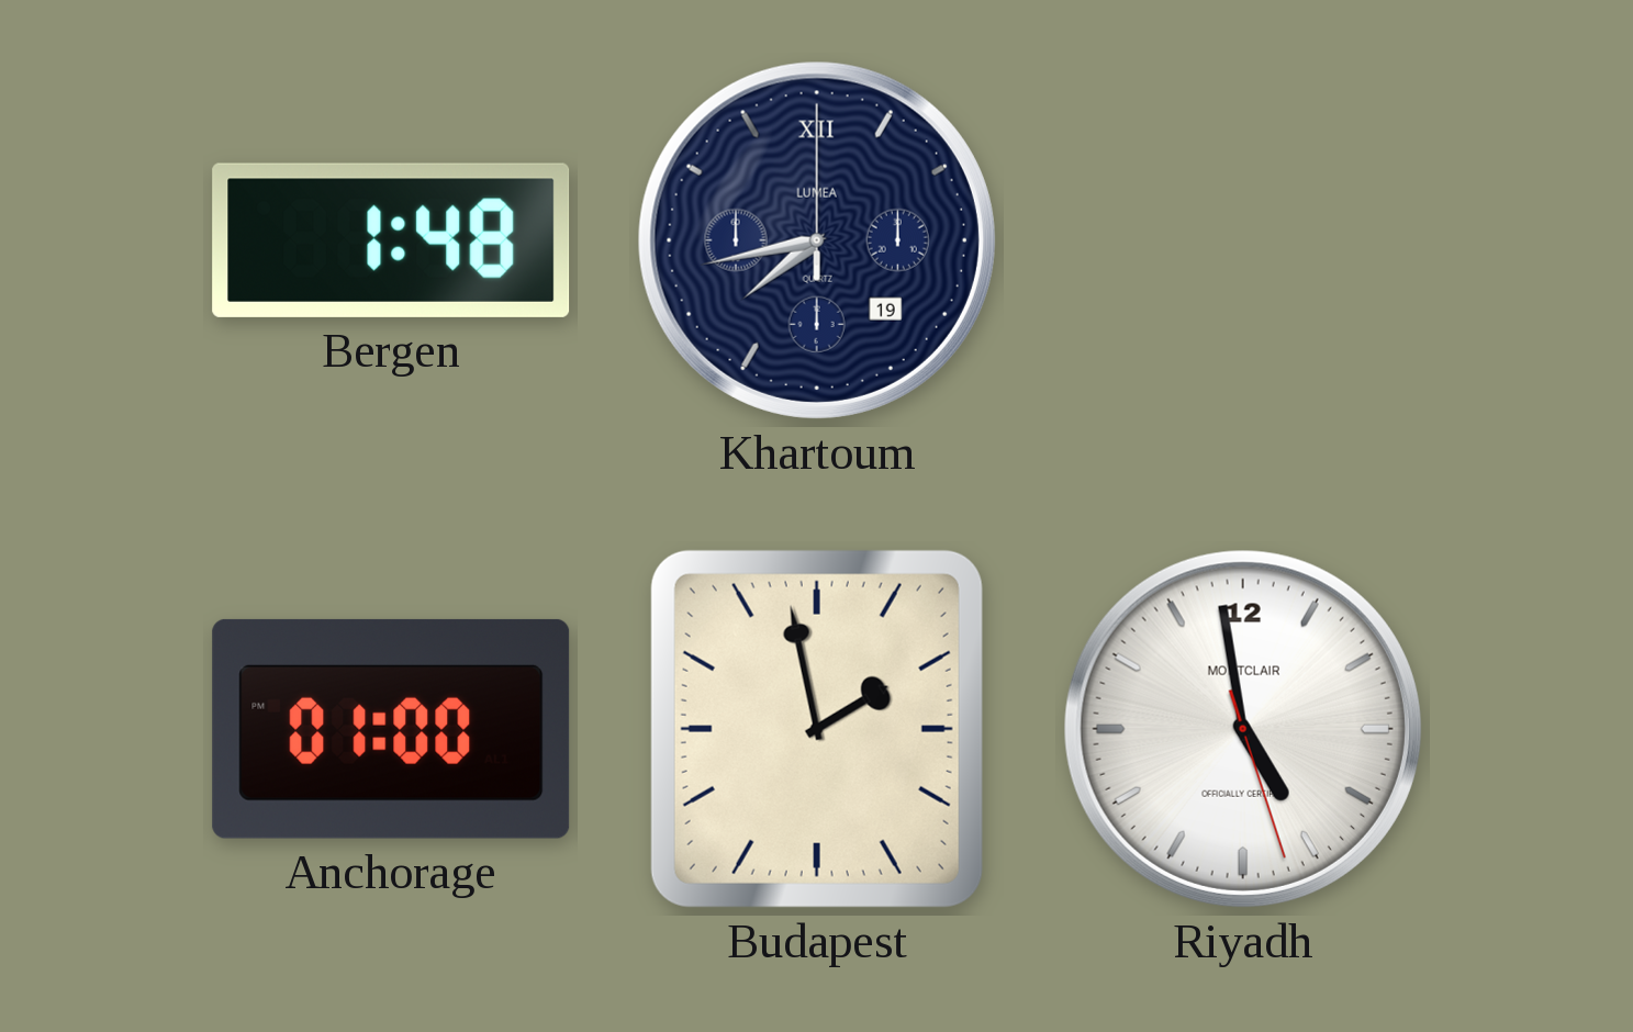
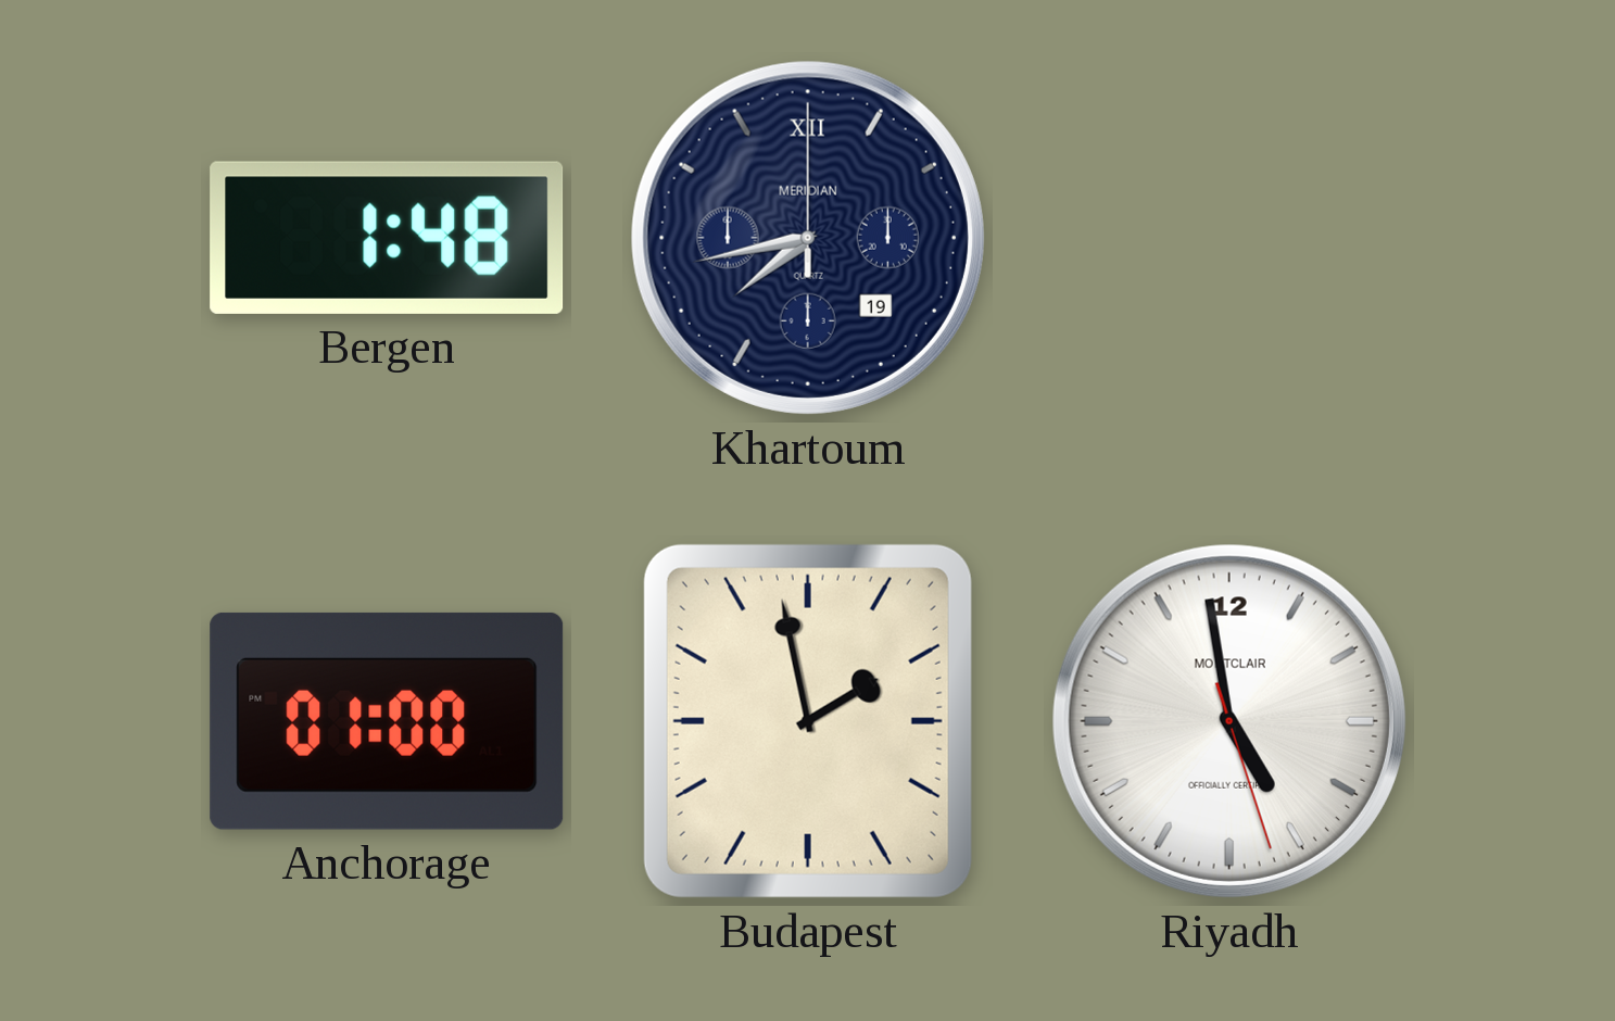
Khartoum brand: LUMEA -> MERIDIAN
